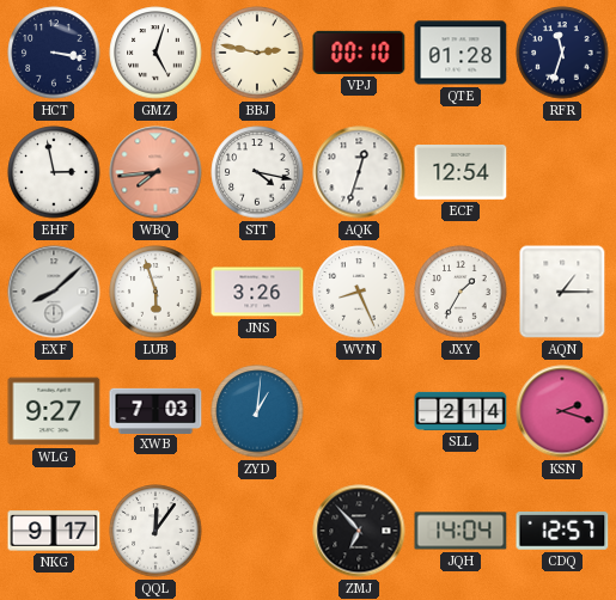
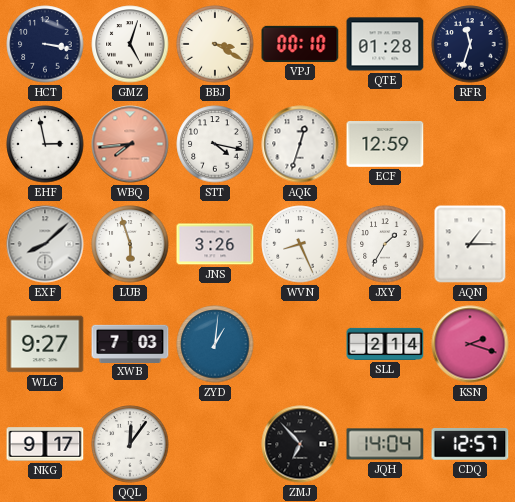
BBJ: 2:47 -> 3:20
ECF: 12:54 -> 12:59
